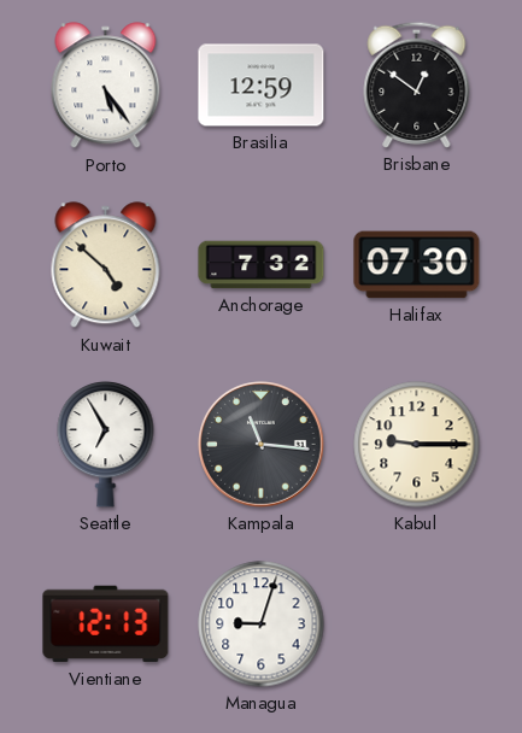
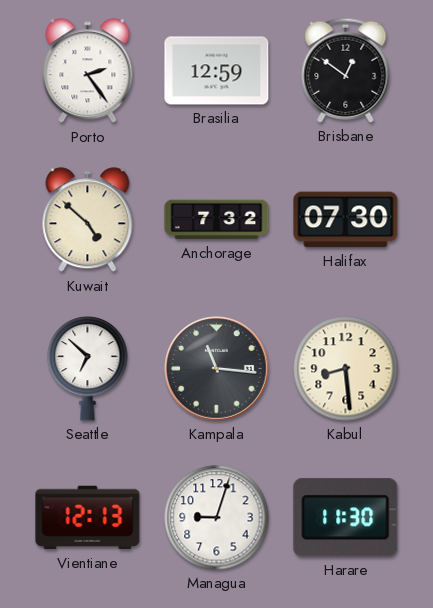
Porto: 5:24 -> 2:24
Seattle: 6:55 -> 6:52
Kabul: 9:15 -> 8:29
Harare: none -> 11:30
